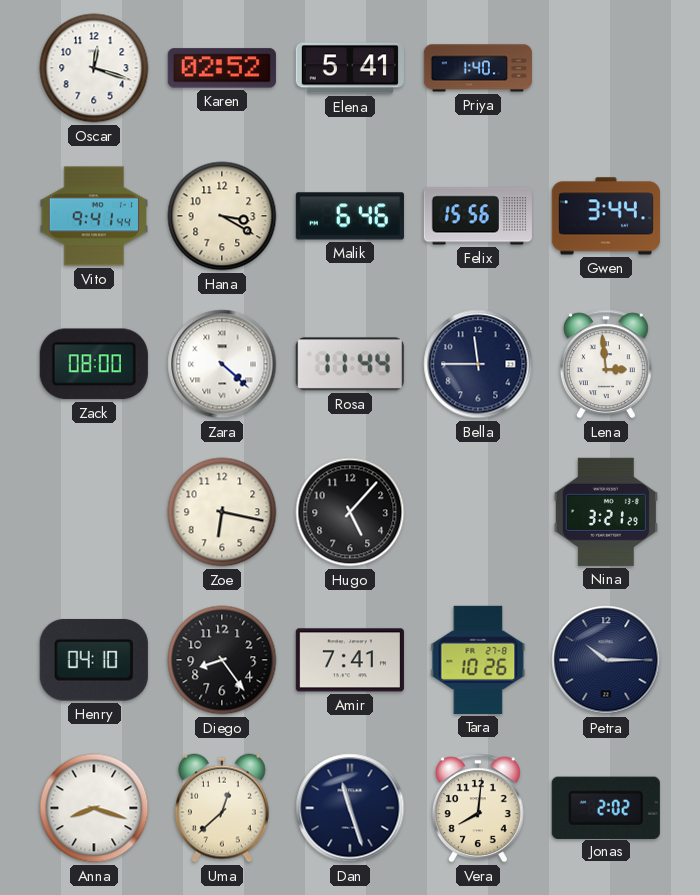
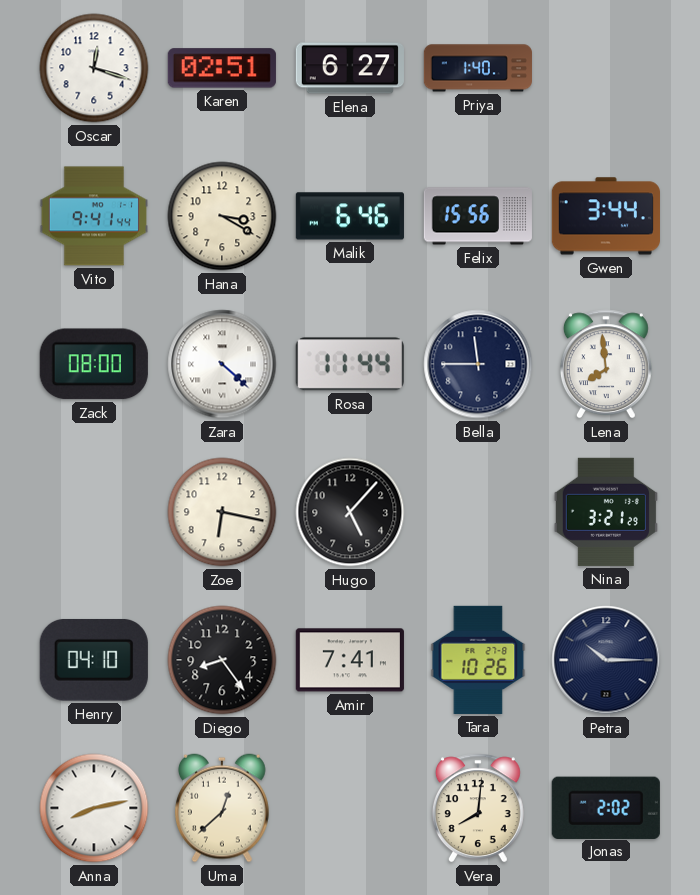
Karen: 02:52 -> 02:51
Elena: 5:41 -> 6:27
Lena: 2:59 -> 7:59
Anna: 8:18 -> 8:13
Dan: 11:27 -> none
